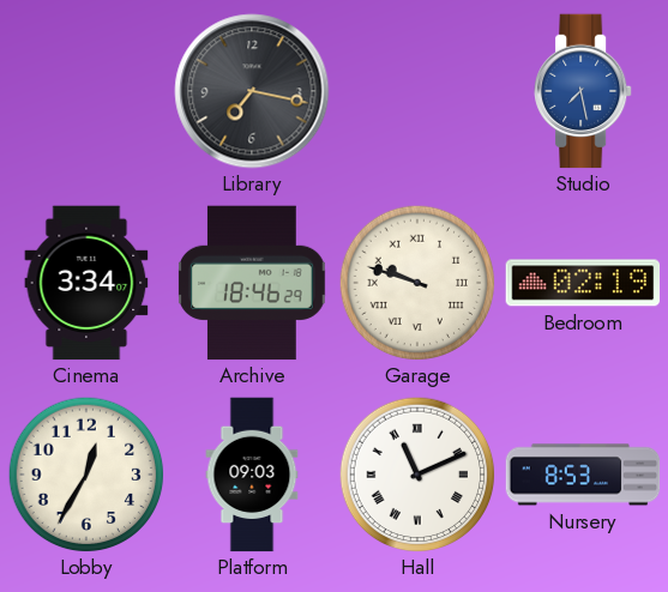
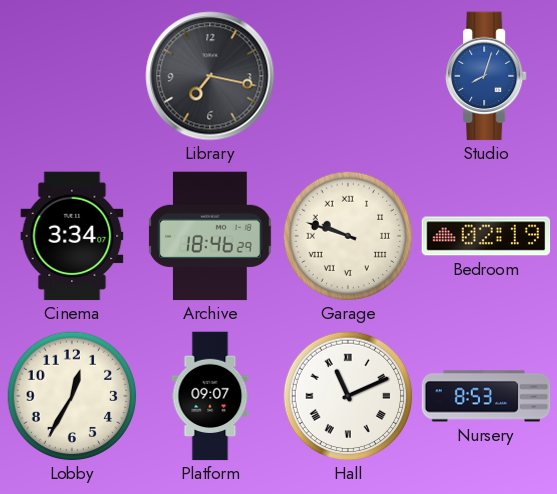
Studio: 7:28 -> 8:03
Platform: 09:03 -> 09:07
